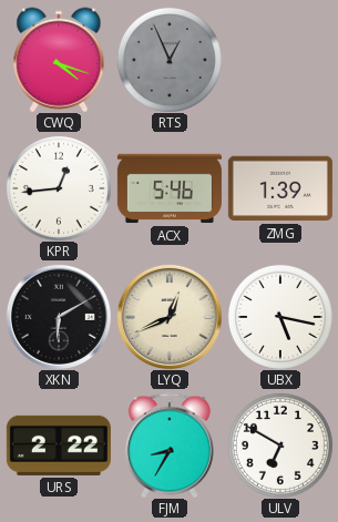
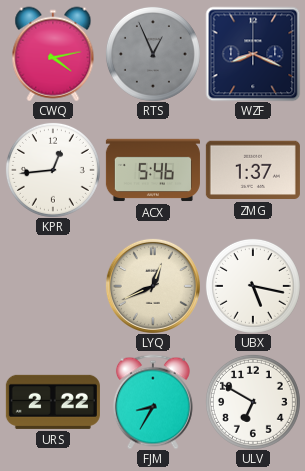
CWQ: 4:18 -> 4:13
WZF: none -> 8:19
ZMG: 1:39 -> 1:37
XKN: 6:10 -> none
